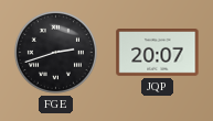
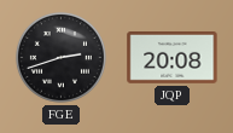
JQP: 20:07 -> 20:08
